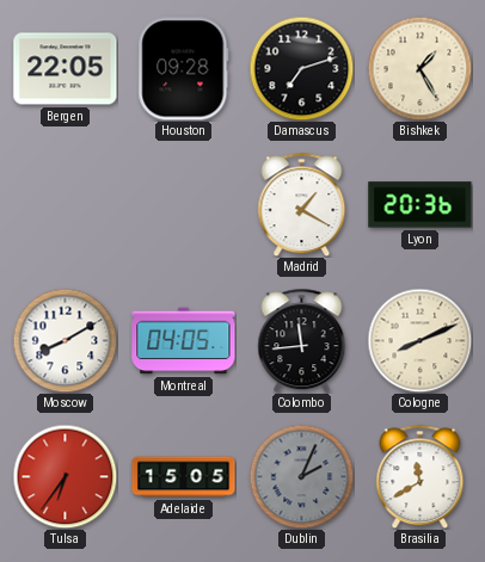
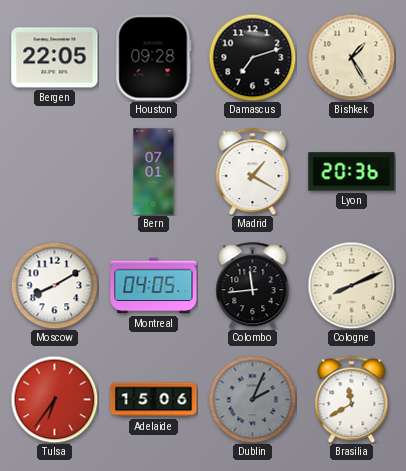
Bern: none -> 07:01
Adelaide: 15:05 -> 15:06
